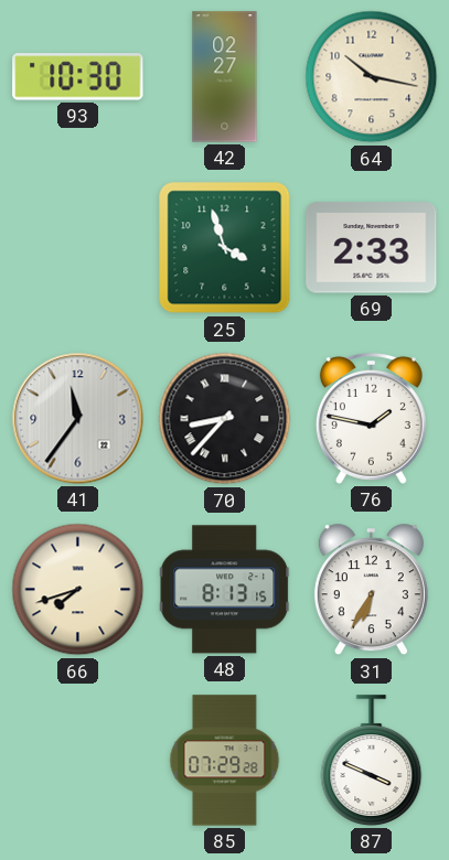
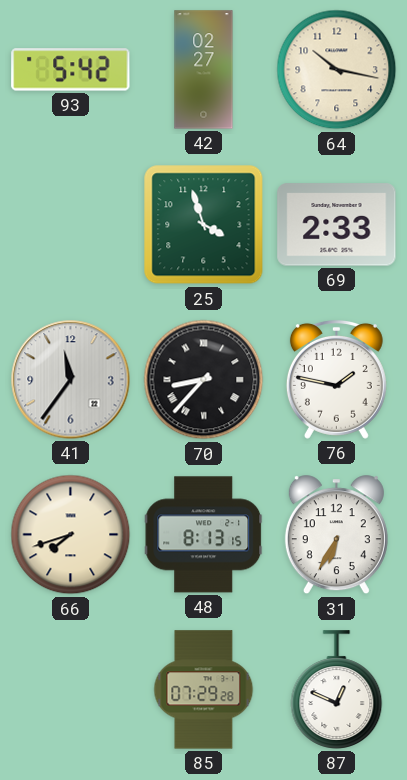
93: 10:30 -> 5:42
87: 3:49 -> 12:49
